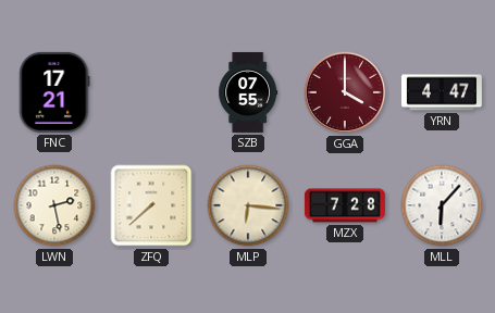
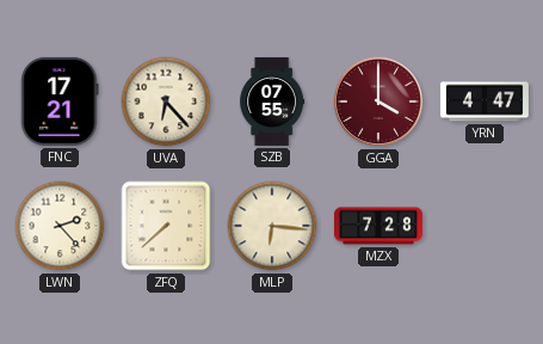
UVA: none -> 6:23
LWN: 2:28 -> 2:23
MLL: 6:07 -> none
